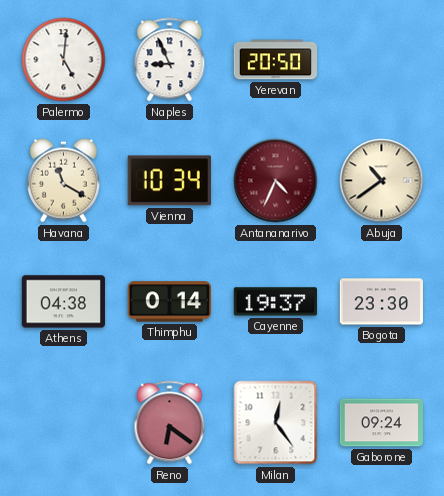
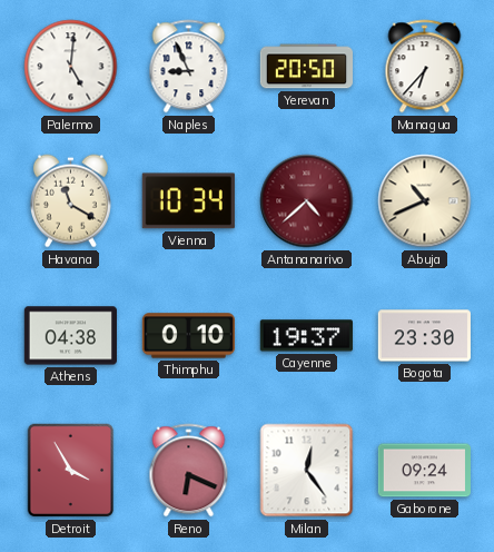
Managua: none -> 6:37
Antananarivo: 4:34 -> 4:38
Abuja: 10:39 -> 10:41
Thimphu: 0:14 -> 0:10
Detroit: none -> 3:55
Reno: 6:21 -> 6:19
